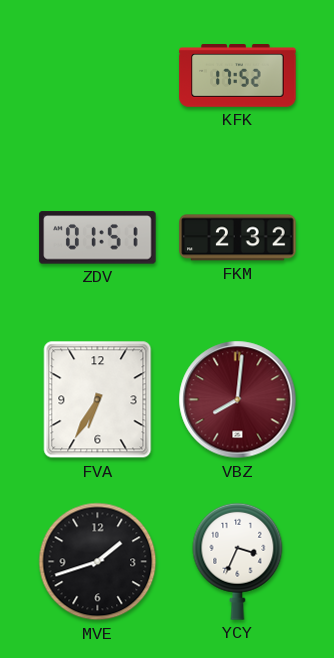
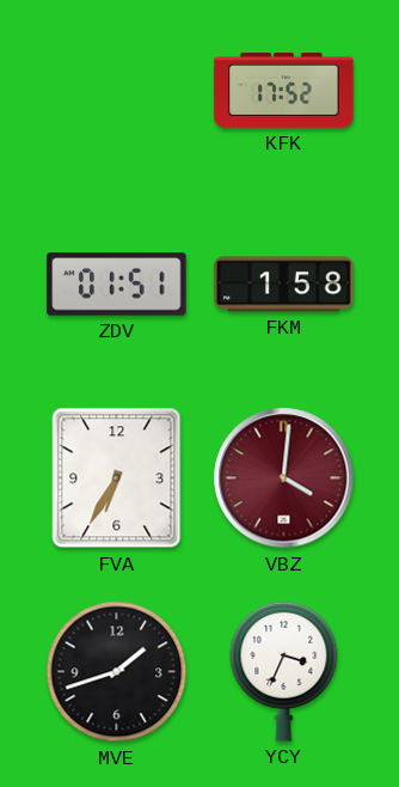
FKM: 2:32 -> 1:58
VBZ: 8:01 -> 4:01
